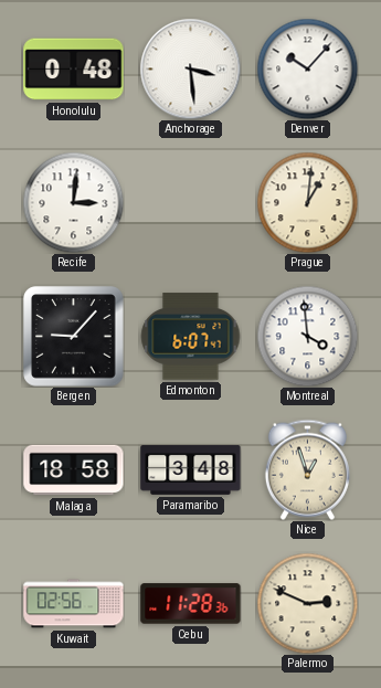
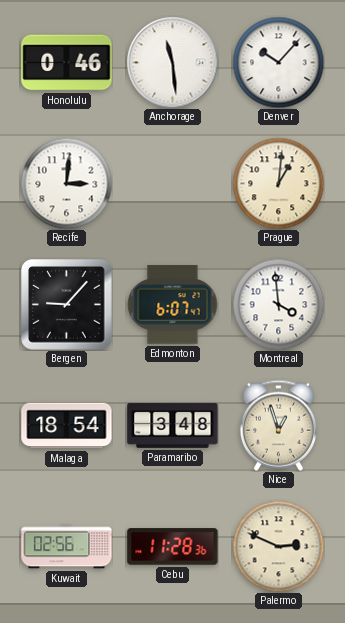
Honolulu: 0:48 -> 0:46
Anchorage: 3:29 -> 11:29
Malaga: 18:58 -> 18:54
